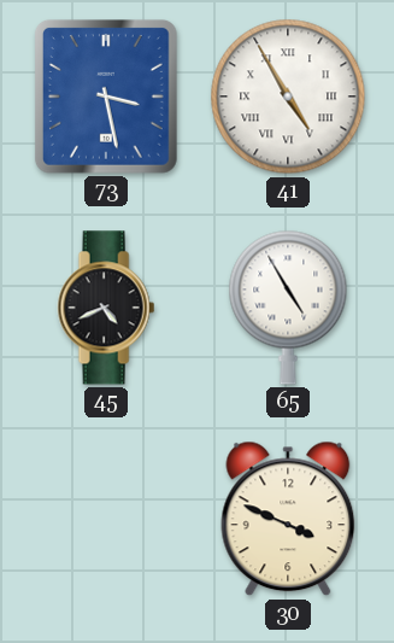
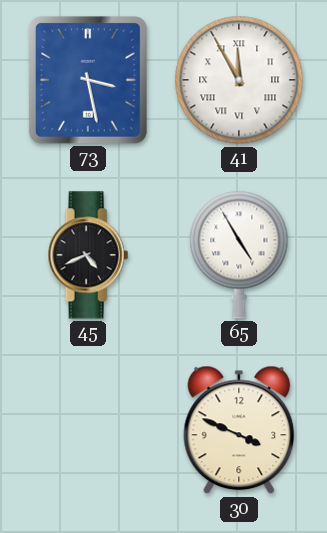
41: 4:55 -> 11:55
